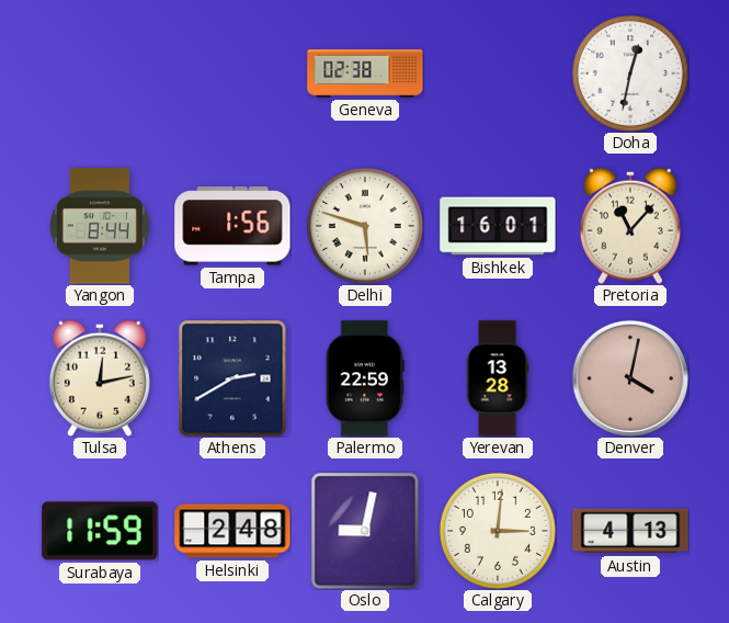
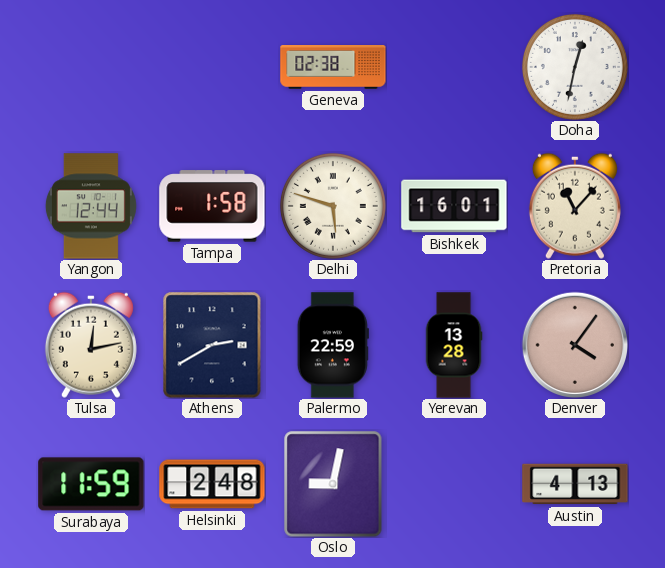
Yangon: 8:44 -> 12:44
Tampa: 1:56 -> 1:58
Denver: 4:02 -> 4:06
Calgary: 3:01 -> none
